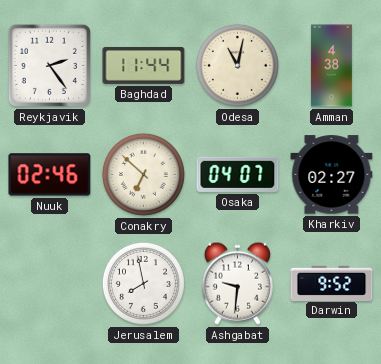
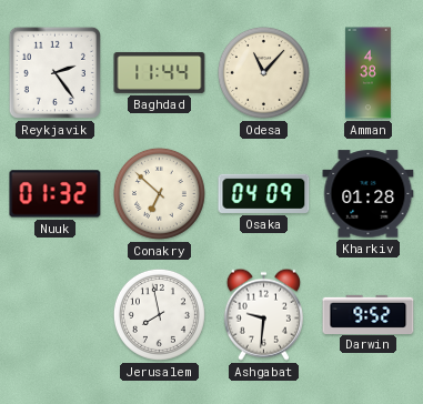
Odesa: 11:02 -> 11:07
Nuuk: 02:46 -> 01:32
Osaka: 04:07 -> 04:09
Kharkiv: 02:27 -> 01:28
